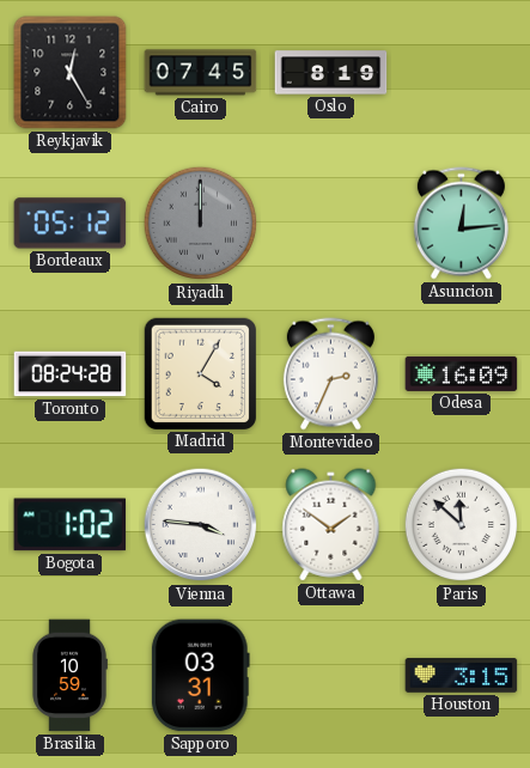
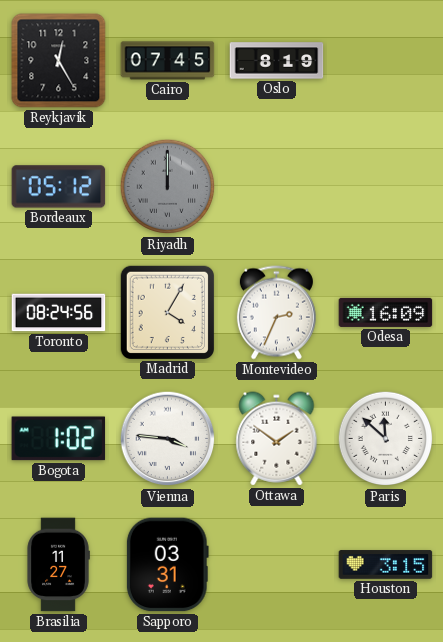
Asuncion: 12:14 -> none
Toronto: 08:24:28 -> 08:24:56
Brasilia: 10:59 -> 11:27
